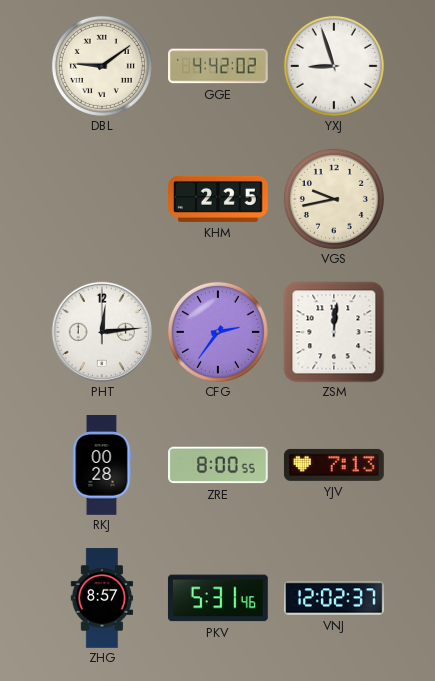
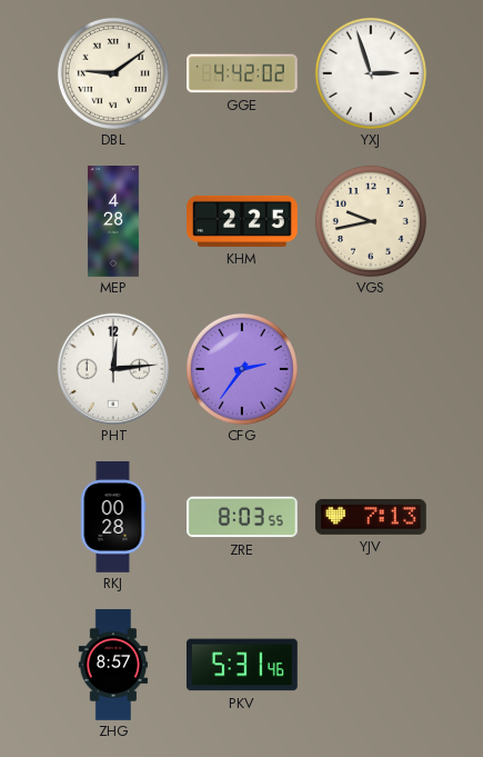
YXJ: 8:57 -> 2:57
MEP: none -> 4:28
ZSM: 12:01 -> none
ZRE: 8:00 -> 8:03
VNJ: 12:02 -> none
